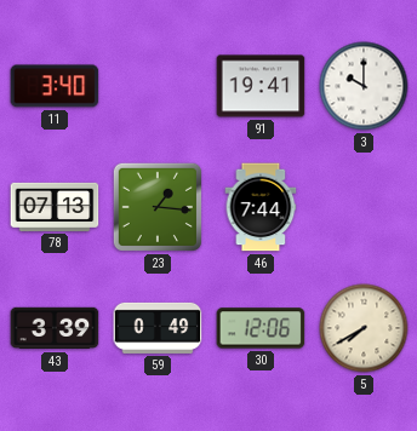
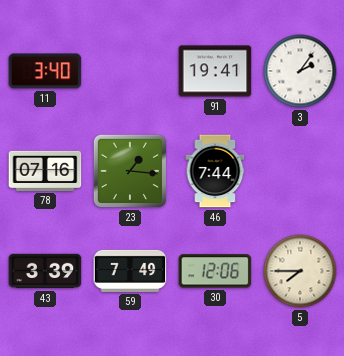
3: 10:00 -> 2:06
78: 07:13 -> 07:16
59: 0:49 -> 7:49
5: 7:40 -> 7:45
